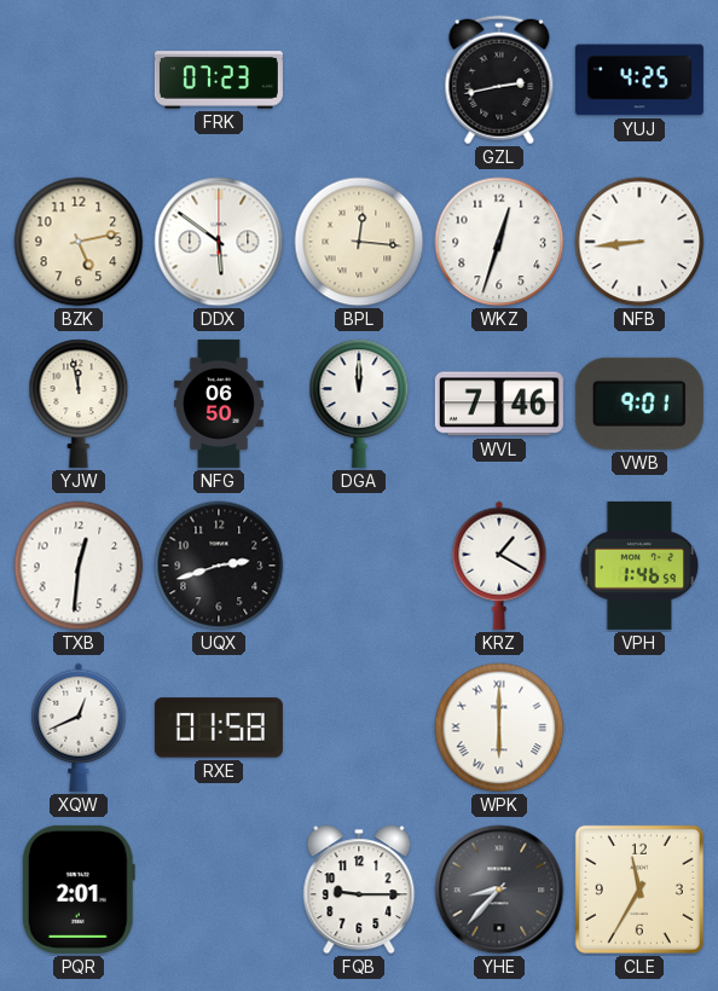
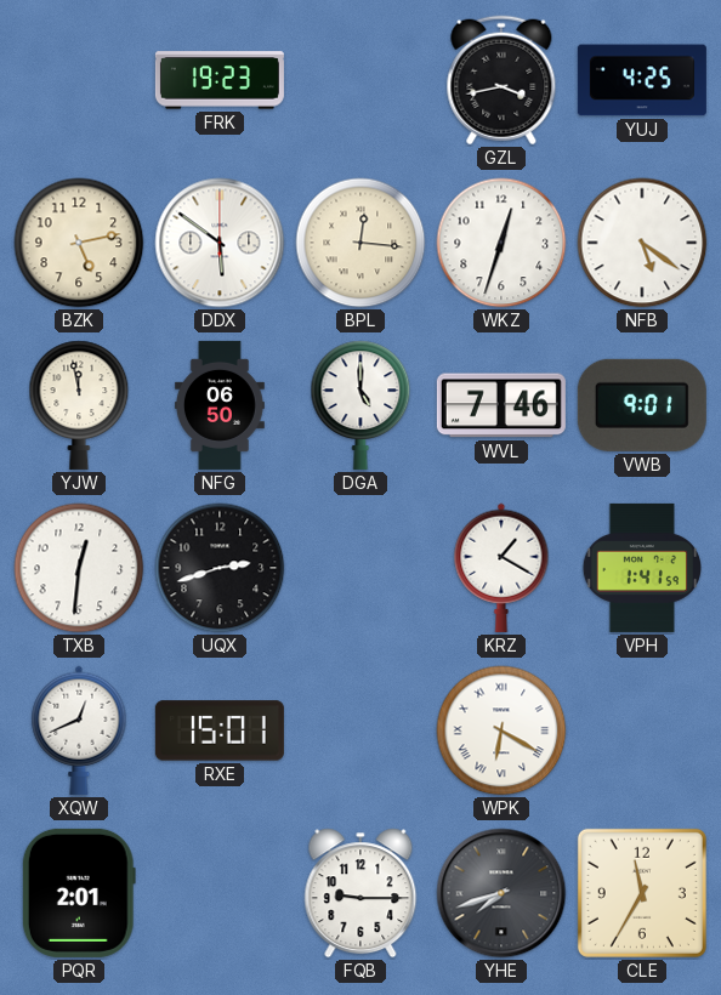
FRK: 07:23 -> 19:23
GZL: 2:43 -> 3:43
NFB: 8:44 -> 5:21
DGA: 12:00 -> 5:00
VPH: 1:46 -> 1:41
RXE: 01:58 -> 15:01
WPK: 6:00 -> 6:20
YHE: 8:37 -> 7:42
